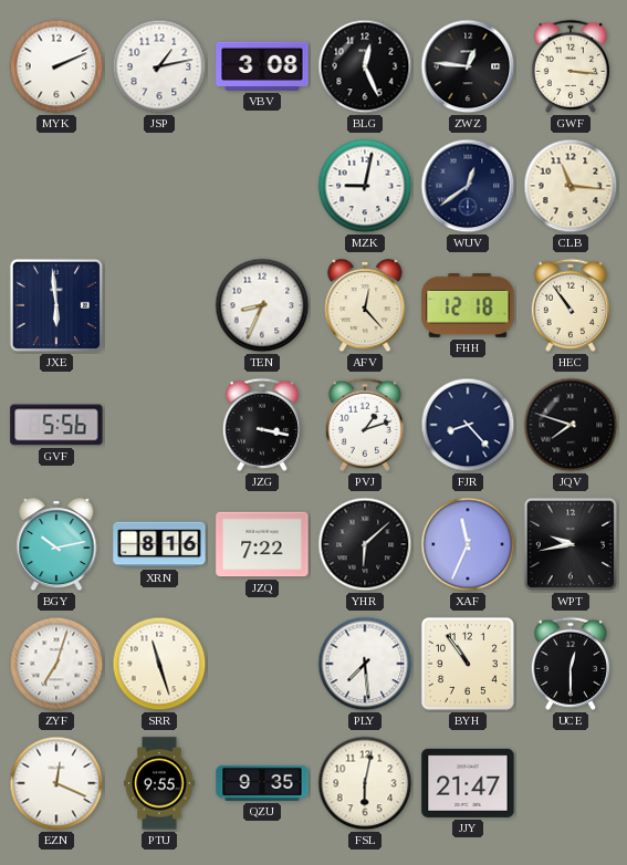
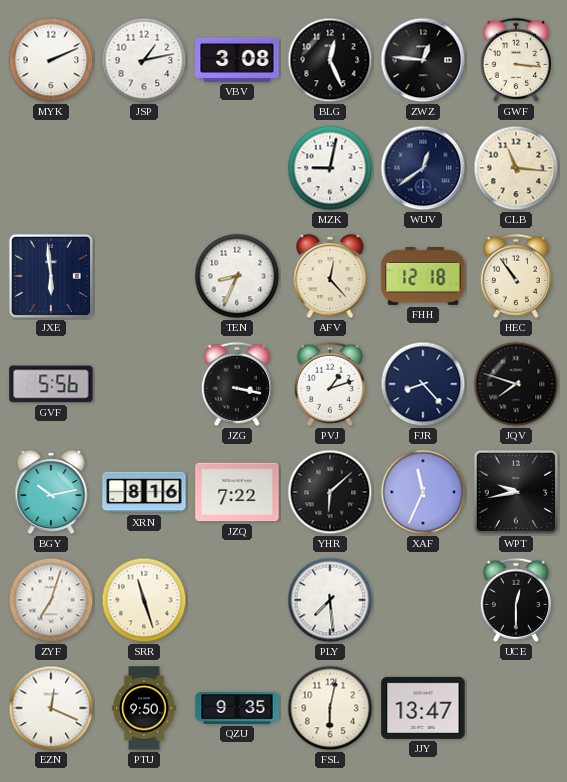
BYH: 10:54 -> none
PTU: 9:55 -> 9:50
JJY: 21:47 -> 13:47
